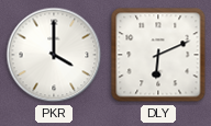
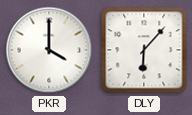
DLY: 6:11 -> 6:07
